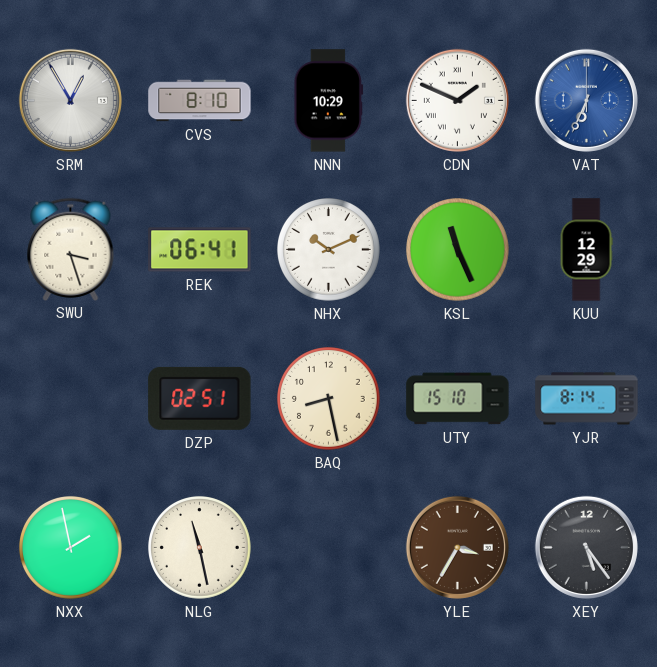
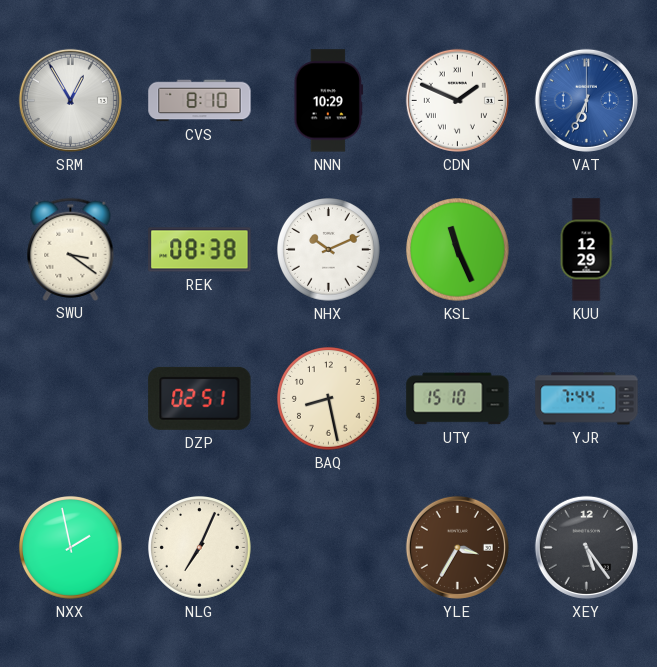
SWU: 3:27 -> 3:21
REK: 06:41 -> 08:38
YJR: 8:14 -> 7:44
NLG: 11:28 -> 7:04
